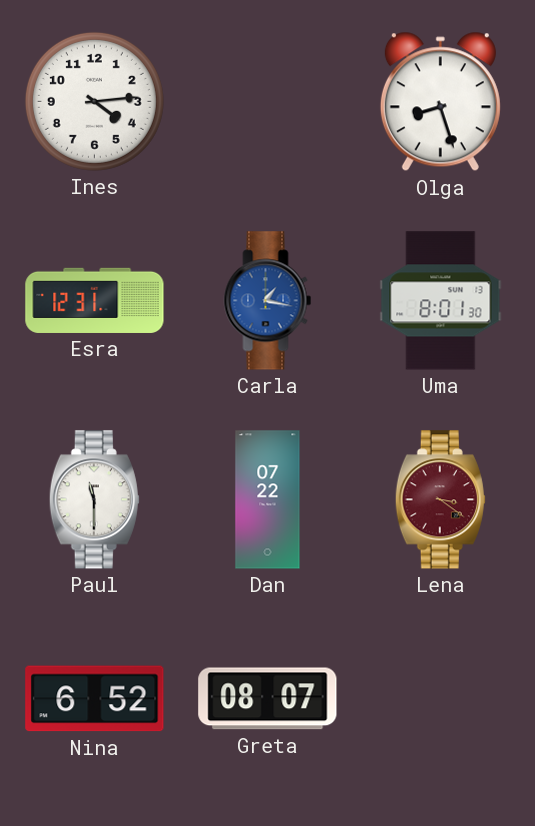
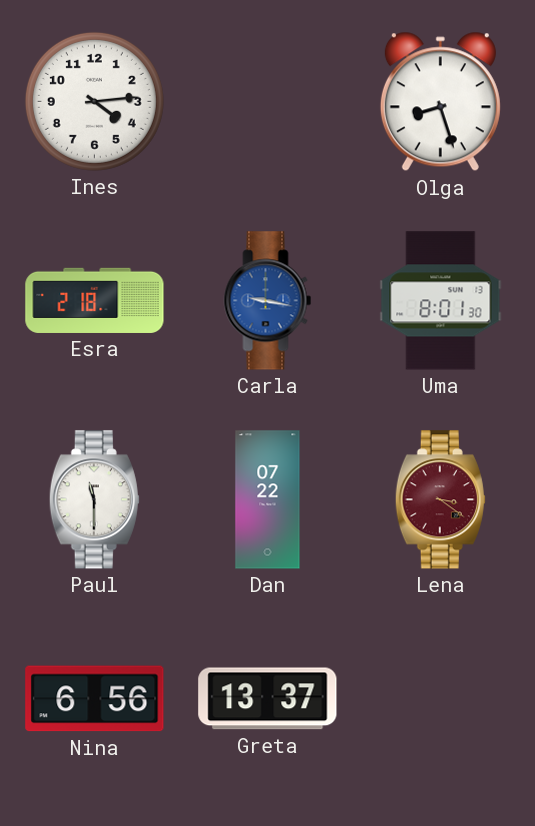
Esra: 12:31 -> 2:18
Carla: 1:17 -> 9:17
Nina: 6:52 -> 6:56
Greta: 08:07 -> 13:37
